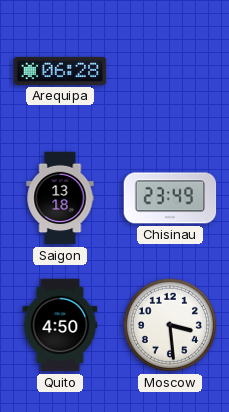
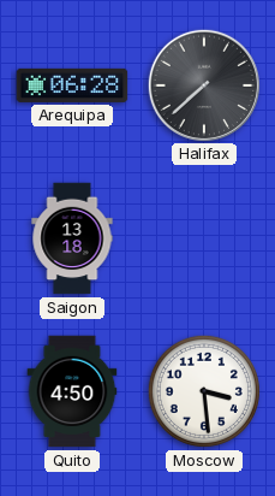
Halifax: none -> 7:38
Chisinau: 23:49 -> none
